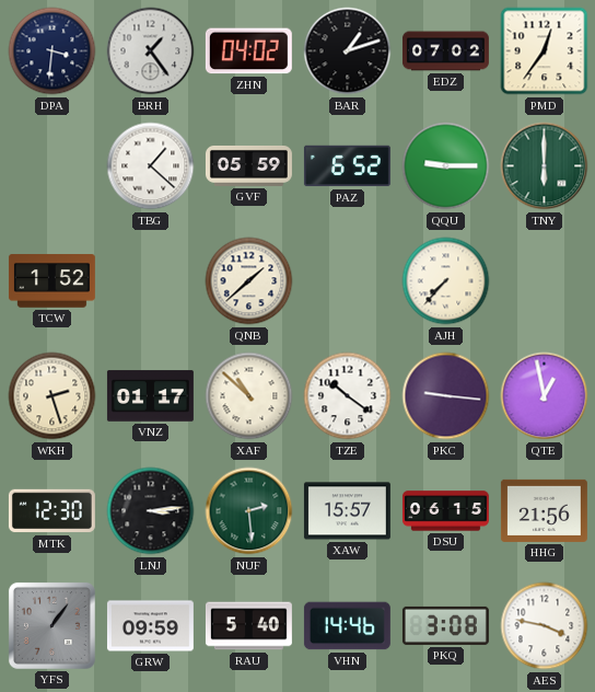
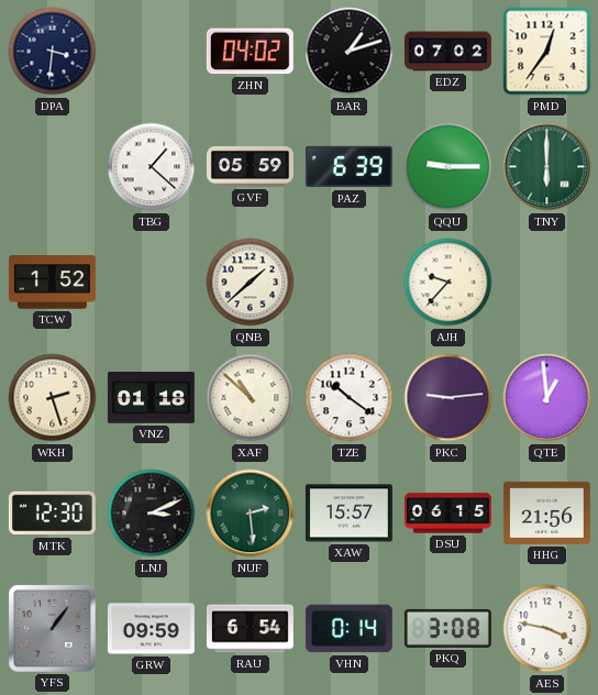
BRH: 1:24 -> none
PAZ: 6:52 -> 6:39
AJH: 7:37 -> 9:37
VNZ: 01:17 -> 01:18
PKC: 9:16 -> 9:14
QTE: 12:58 -> 12:59
LNJ: 3:14 -> 3:11
RAU: 5:40 -> 6:54
VHN: 14:46 -> 0:14
